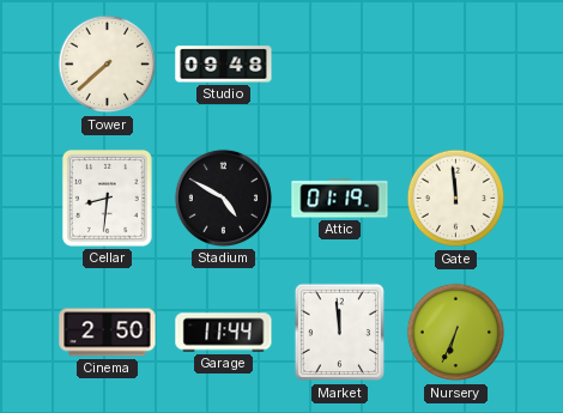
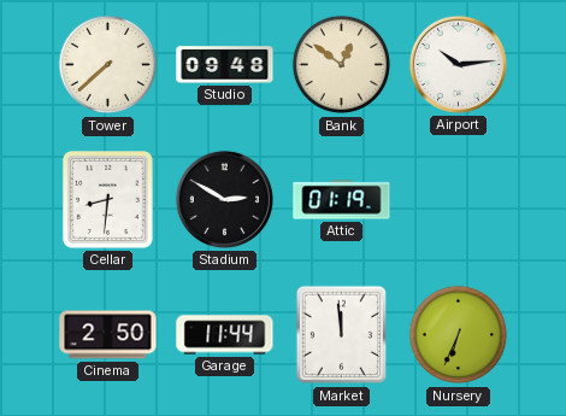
Bank: none -> 12:51
Airport: none -> 10:14
Stadium: 4:50 -> 2:50
Gate: 11:59 -> none
